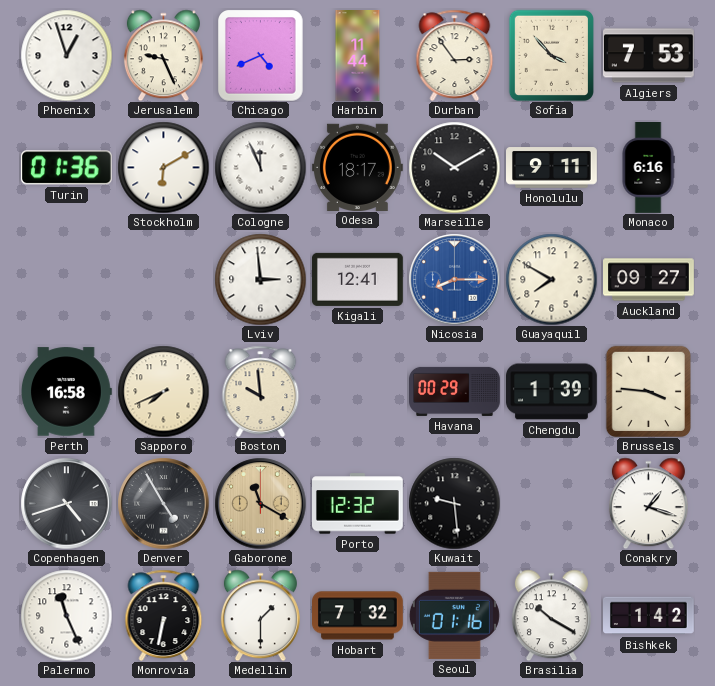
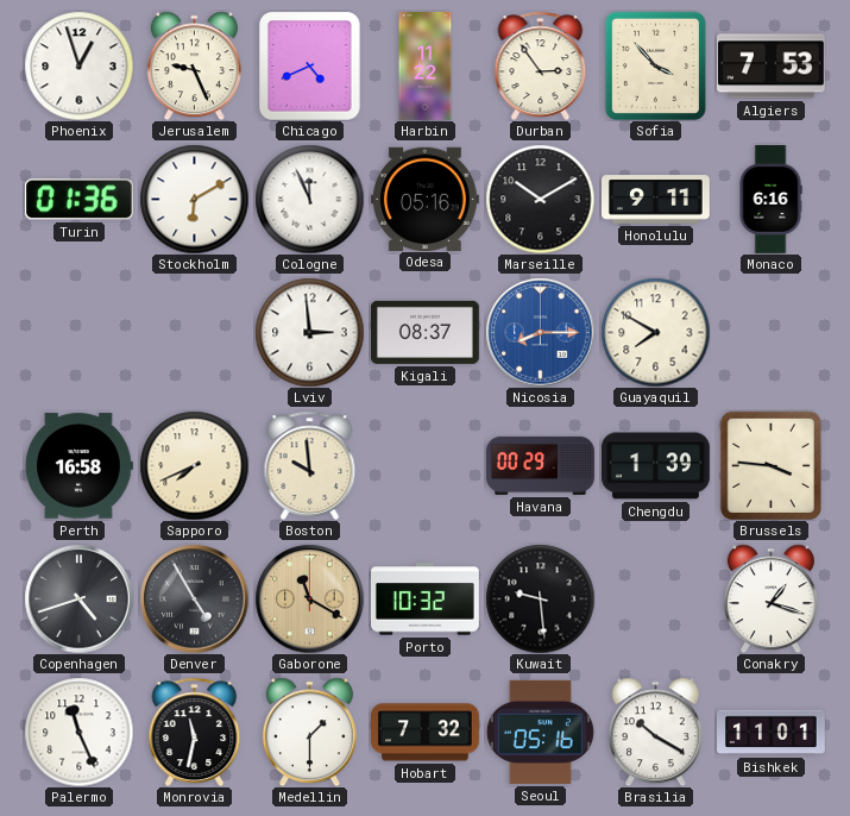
Harbin: 11:44 -> 11:22
Odesa: 18:17 -> 05:16
Kigali: 12:41 -> 08:37
Auckland: 09:27 -> none
Porto: 12:32 -> 10:32
Monrovia: 6:32 -> 11:32
Seoul: 01:16 -> 05:16
Bishkek: 1:42 -> 11:01
